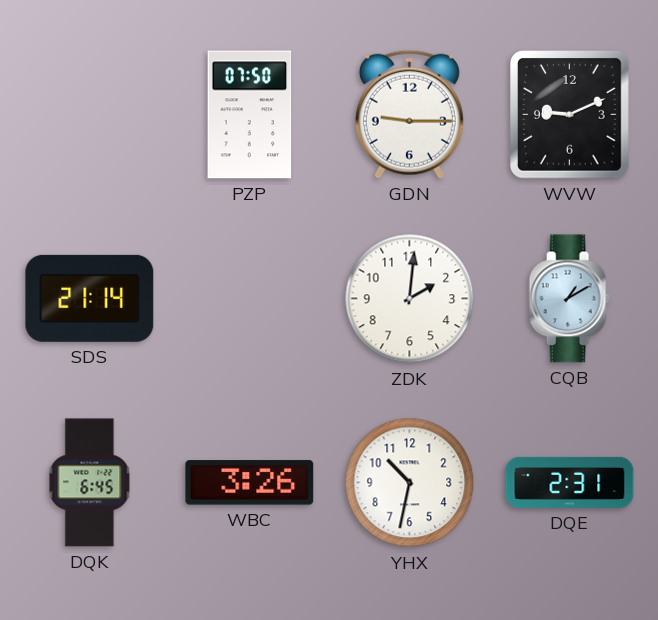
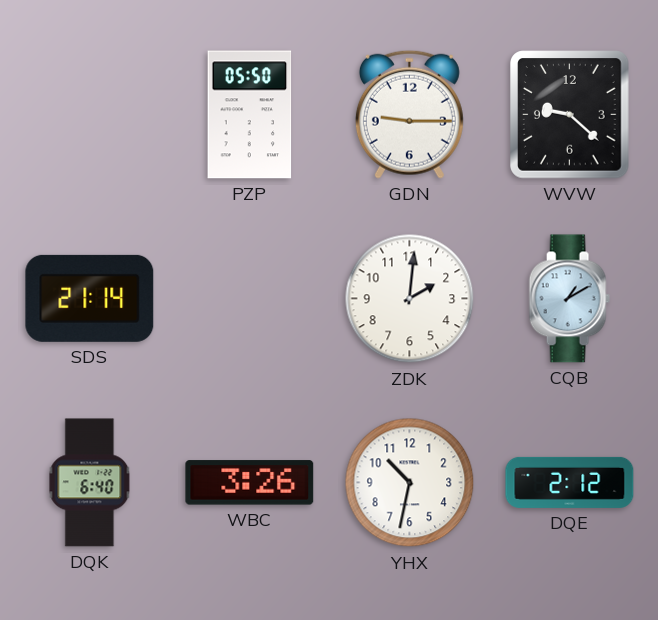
PZP: 07:50 -> 05:50
WVW: 9:11 -> 9:22
DQK: 6:45 -> 6:40
DQE: 2:31 -> 2:12
